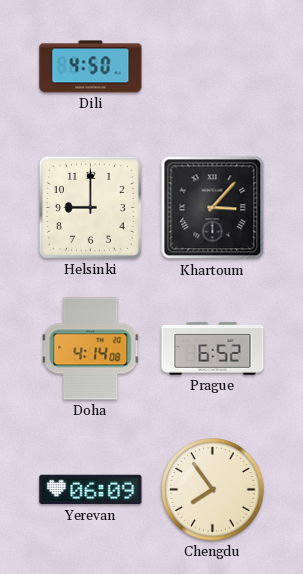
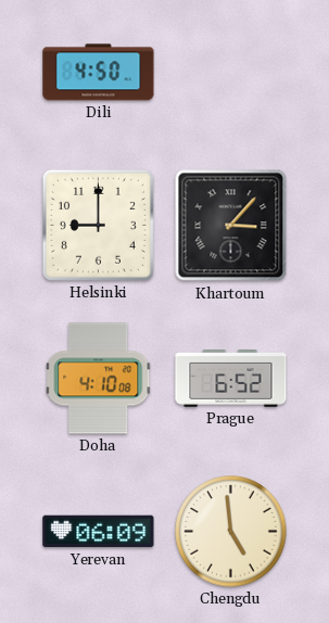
Doha: 4:14 -> 4:10
Chengdu: 7:54 -> 4:59
